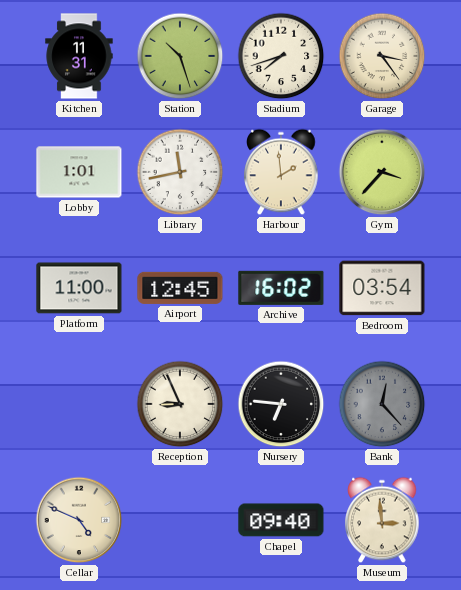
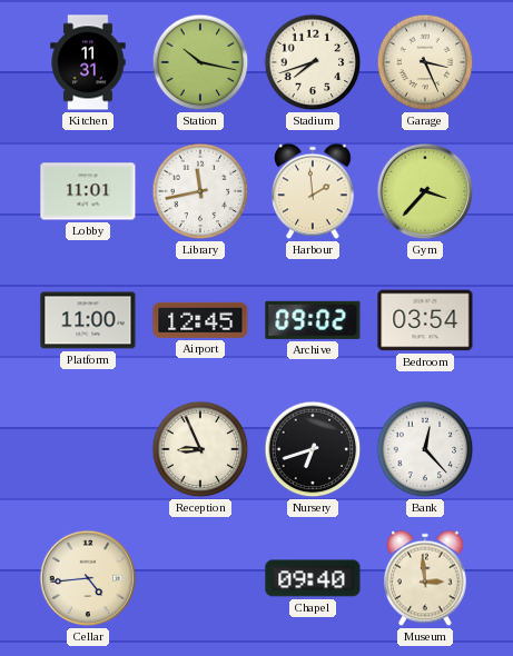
Station: 10:27 -> 10:17
Garage: 3:24 -> 3:26
Lobby: 1:01 -> 11:01
Archive: 16:02 -> 09:02
Nursery: 6:46 -> 6:42
Bank dial: grey -> white
Cellar: 4:49 -> 4:44
